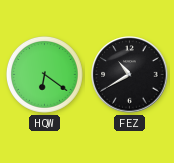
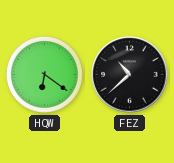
FEZ: 10:40 -> 10:38
